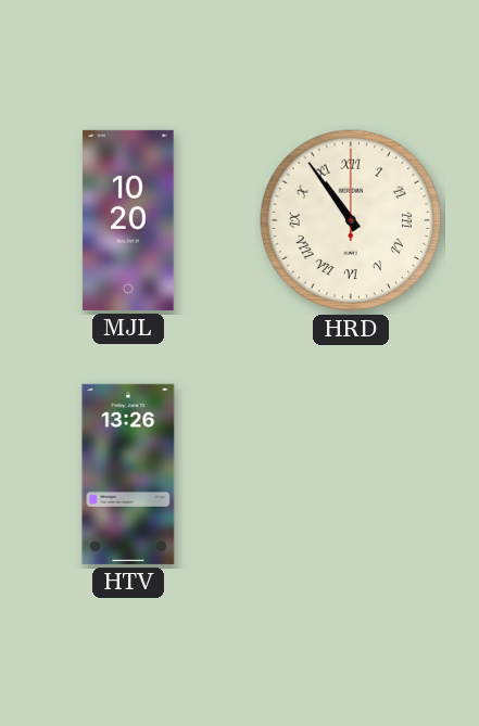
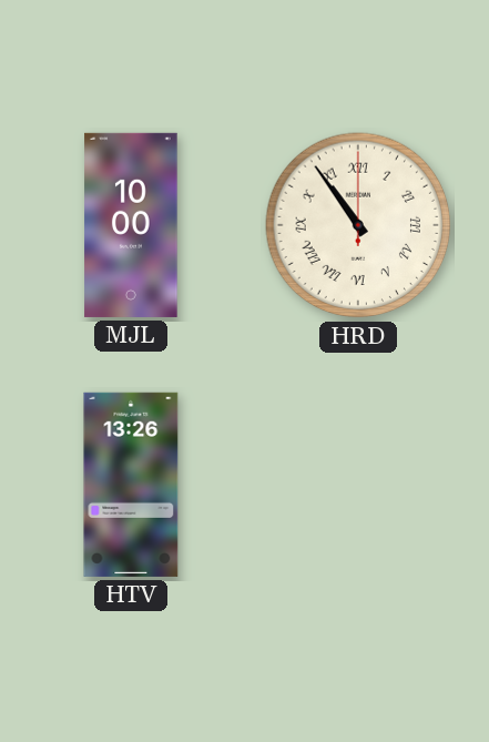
MJL: 10:20 -> 10:00
